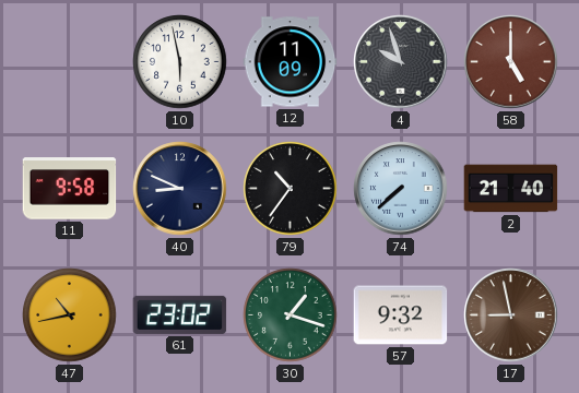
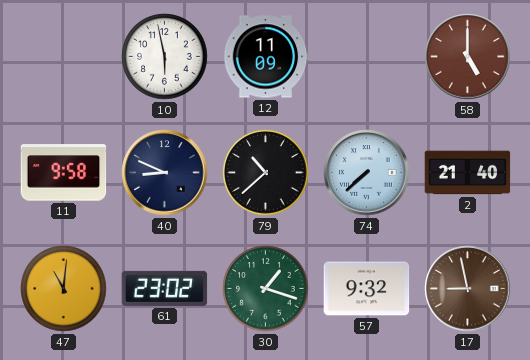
4: 9:57 -> none
79: 10:36 -> 10:38
47: 10:43 -> 11:01
